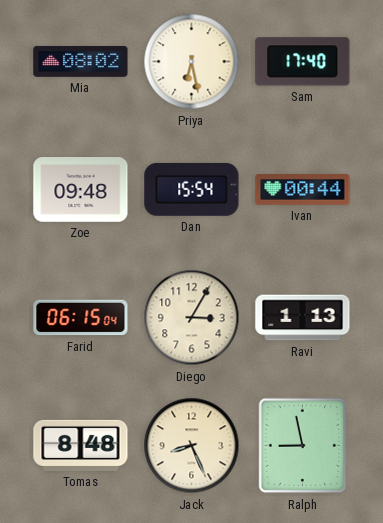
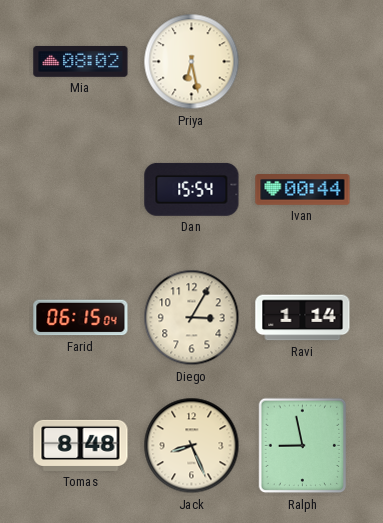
Sam: 17:40 -> none
Zoe: 09:48 -> none
Ravi: 1:13 -> 1:14
